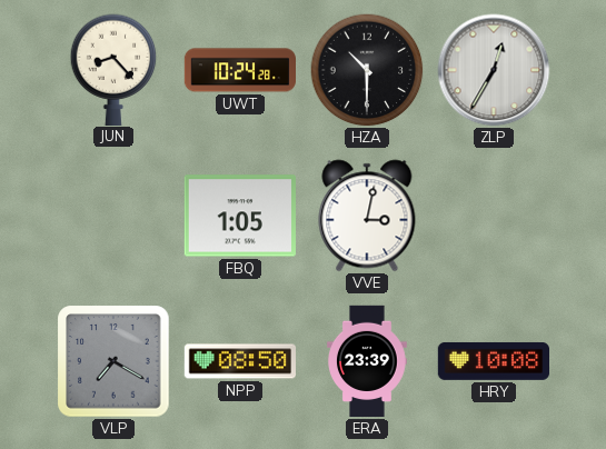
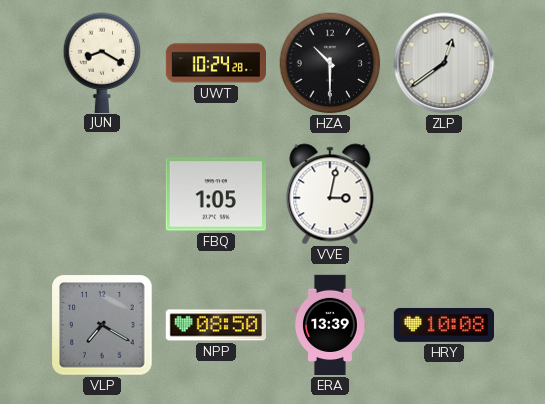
JUN: 8:23 -> 8:20
ZLP: 12:35 -> 12:39
ERA: 23:39 -> 13:39
